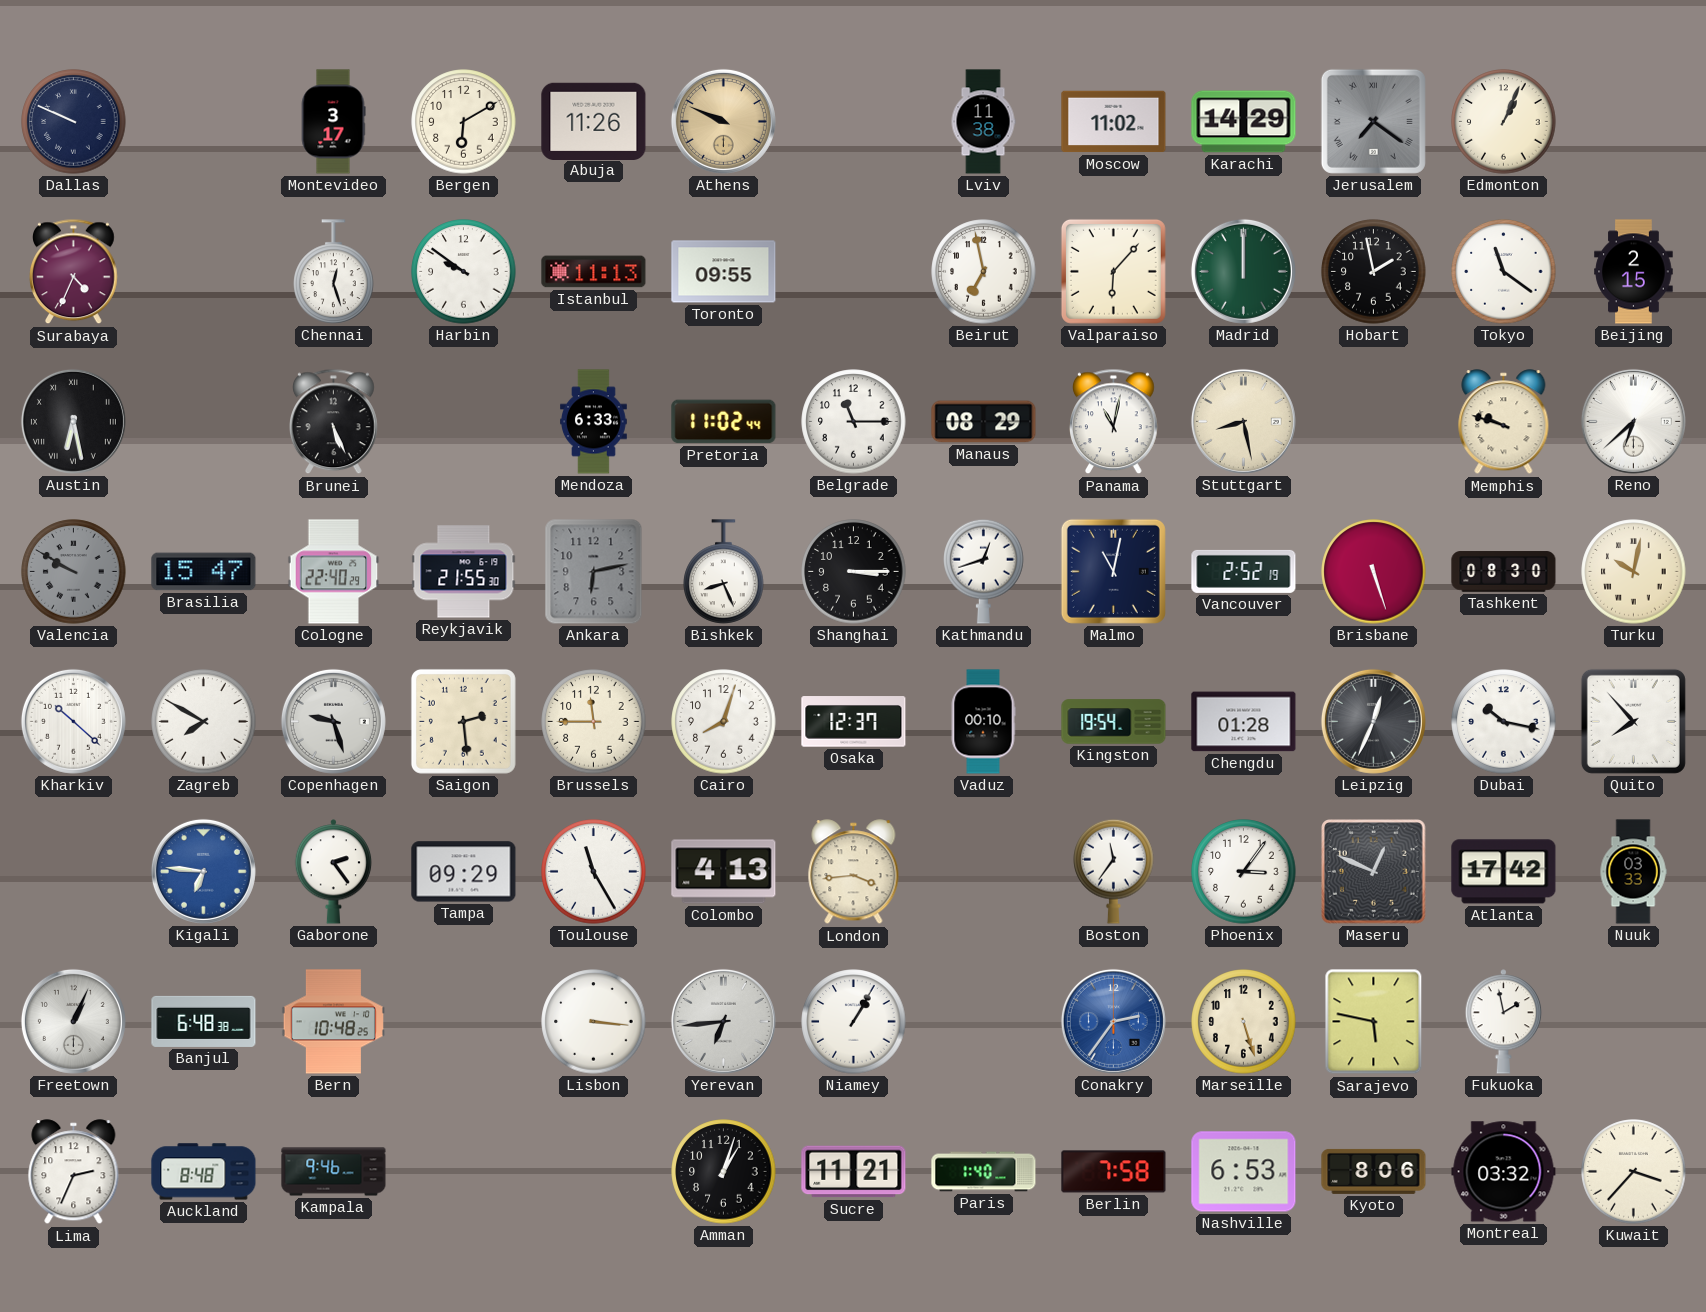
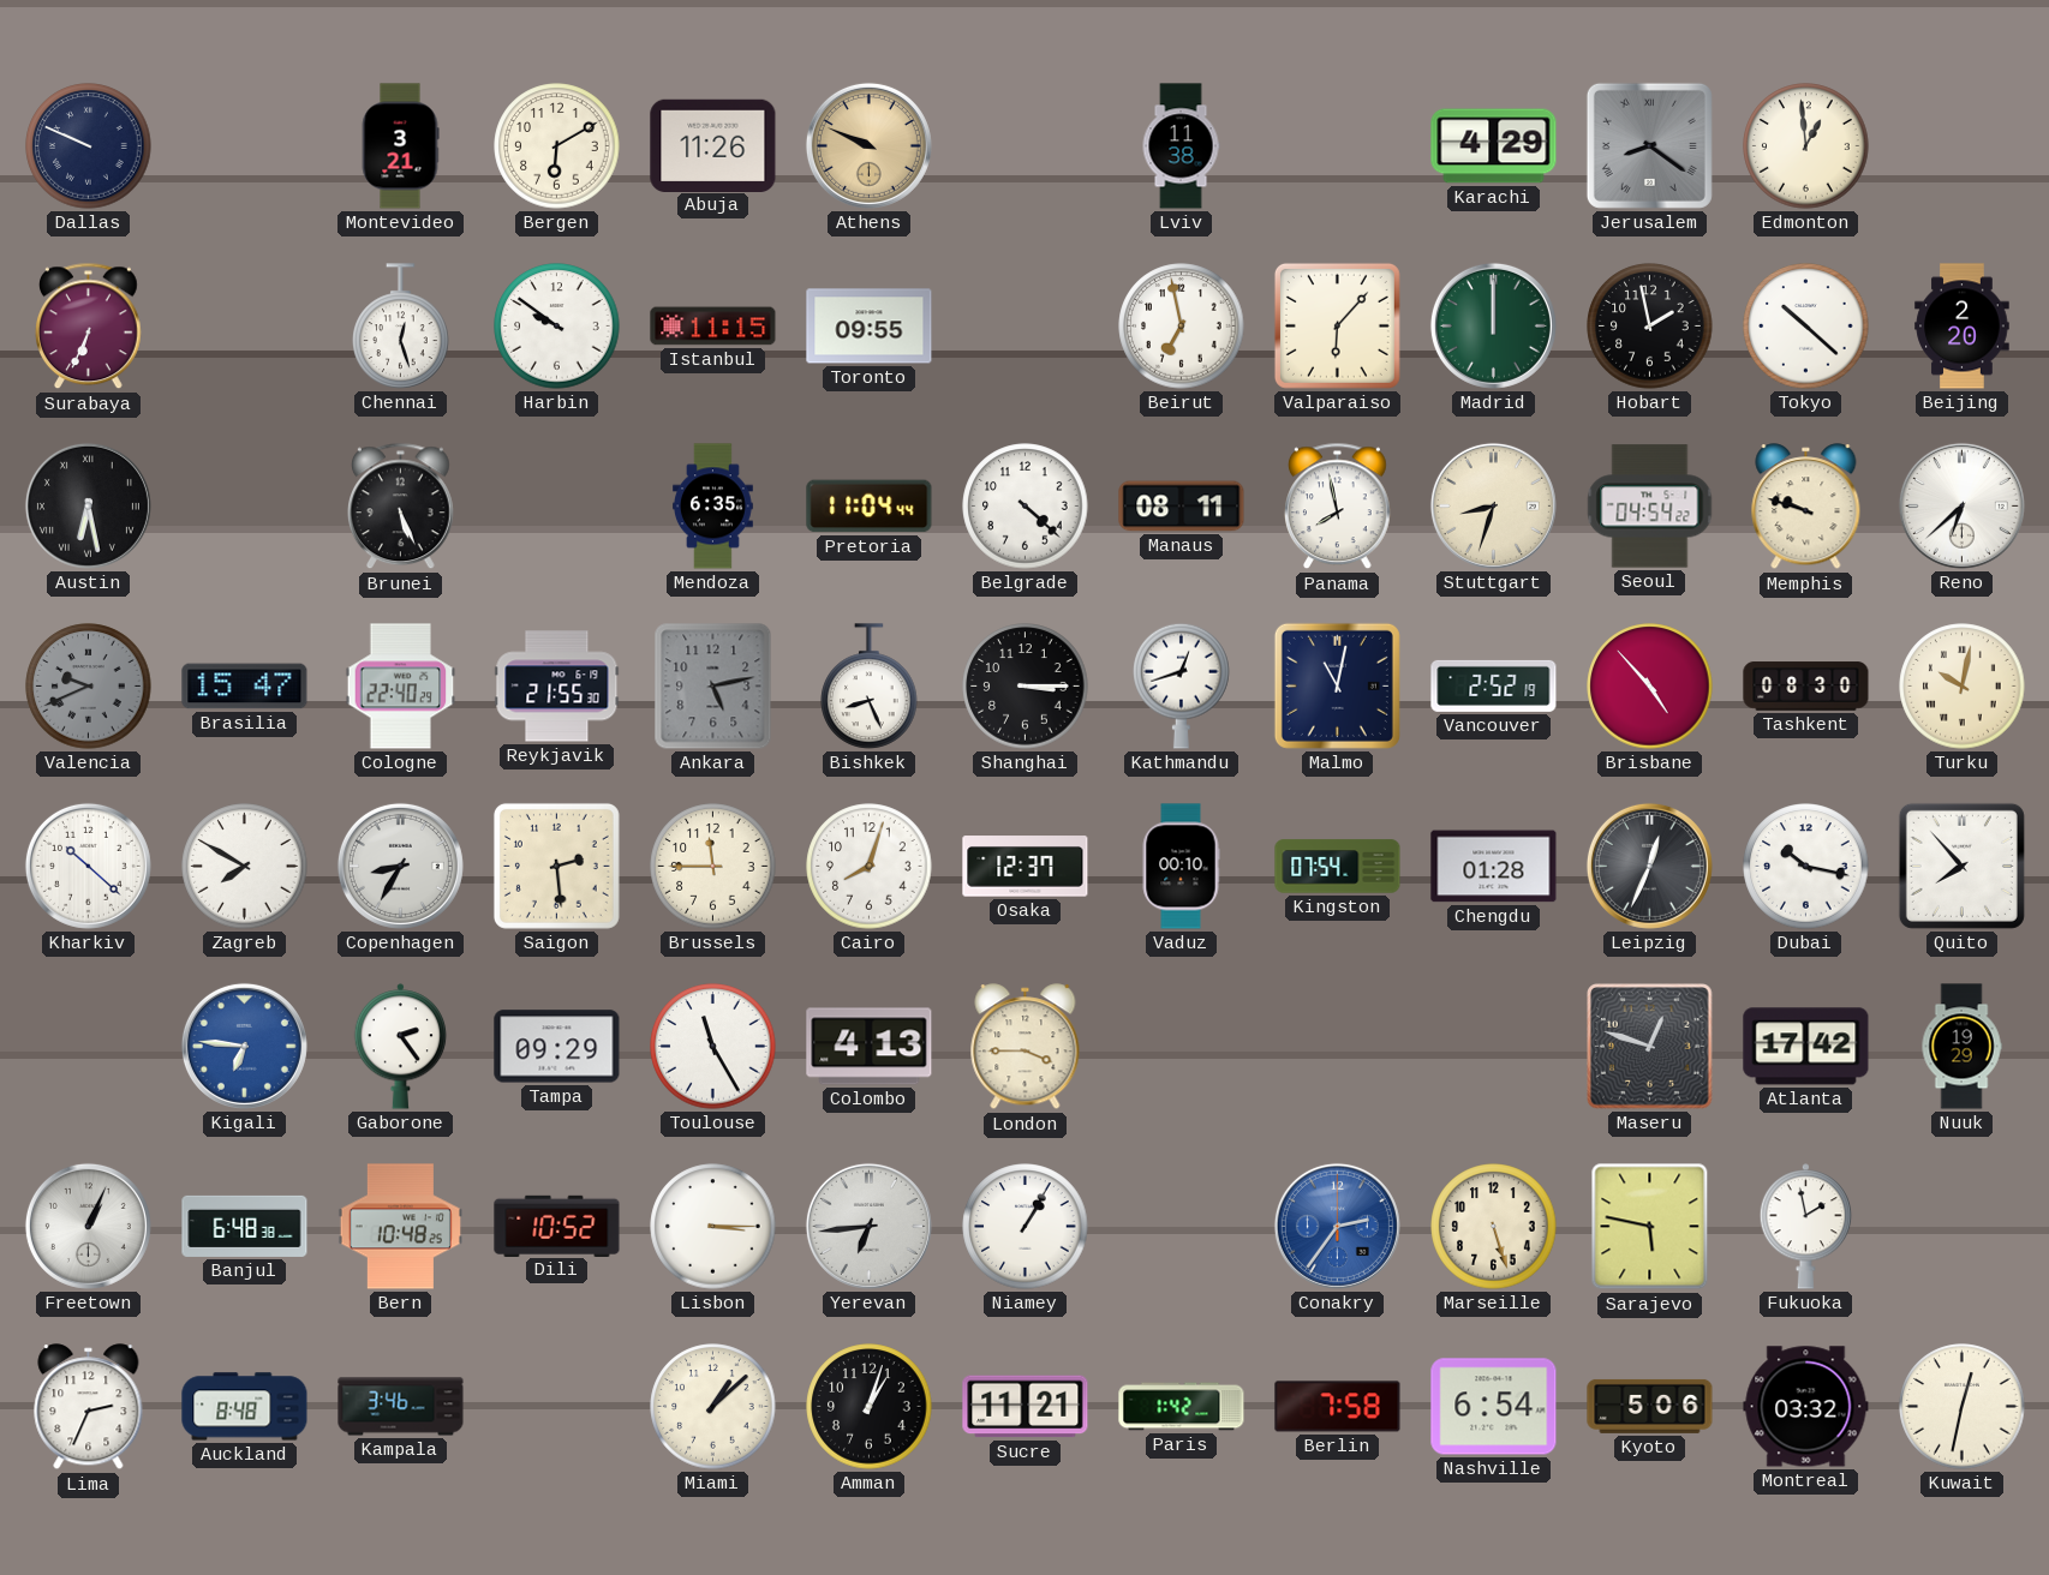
Montevideo: 3:17 -> 3:21
Moscow: 11:02 -> none
Karachi: 14:29 -> 4:29
Jerusalem: 7:21 -> 8:21
Edmonton: 1:04 -> 12:59
Surabaya: 4:34 -> 6:34
Istanbul: 11:13 -> 11:15
Tokyo: 11:21 -> 10:22
Beijing: 2:15 -> 2:20
Mendoza: 6:33 -> 6:35
Pretoria: 11:02 -> 11:04
Belgrade: 11:15 -> 4:22
Manaus: 08:29 -> 08:11
Panama: 11:02 -> 7:58
Stuttgart: 8:28 -> 8:33
Seoul: none -> 04:54
Valencia: 9:50 -> 9:41
Ankara: 6:13 -> 5:13
Brisbane: 5:27 -> 4:53
Copenhagen: 9:27 -> 8:35
Kingston: 19:54 -> 07:54
London: 3:44 -> 3:45
Boston: 11:36 -> none
Phoenix: 3:06 -> none
Maseru: 12:49 -> 12:48
Nuuk: 03:33 -> 19:29
Dili: none -> 10:52
Lisbon: 3:16 -> 3:15
Kampala: 9:46 -> 3:46
Miami: none -> 1:08
Paris: 1:40 -> 1:42
Nashville: 6:53 -> 6:54
Kyoto: 8:06 -> 5:06
Kuwait: 3:37 -> 12:32
